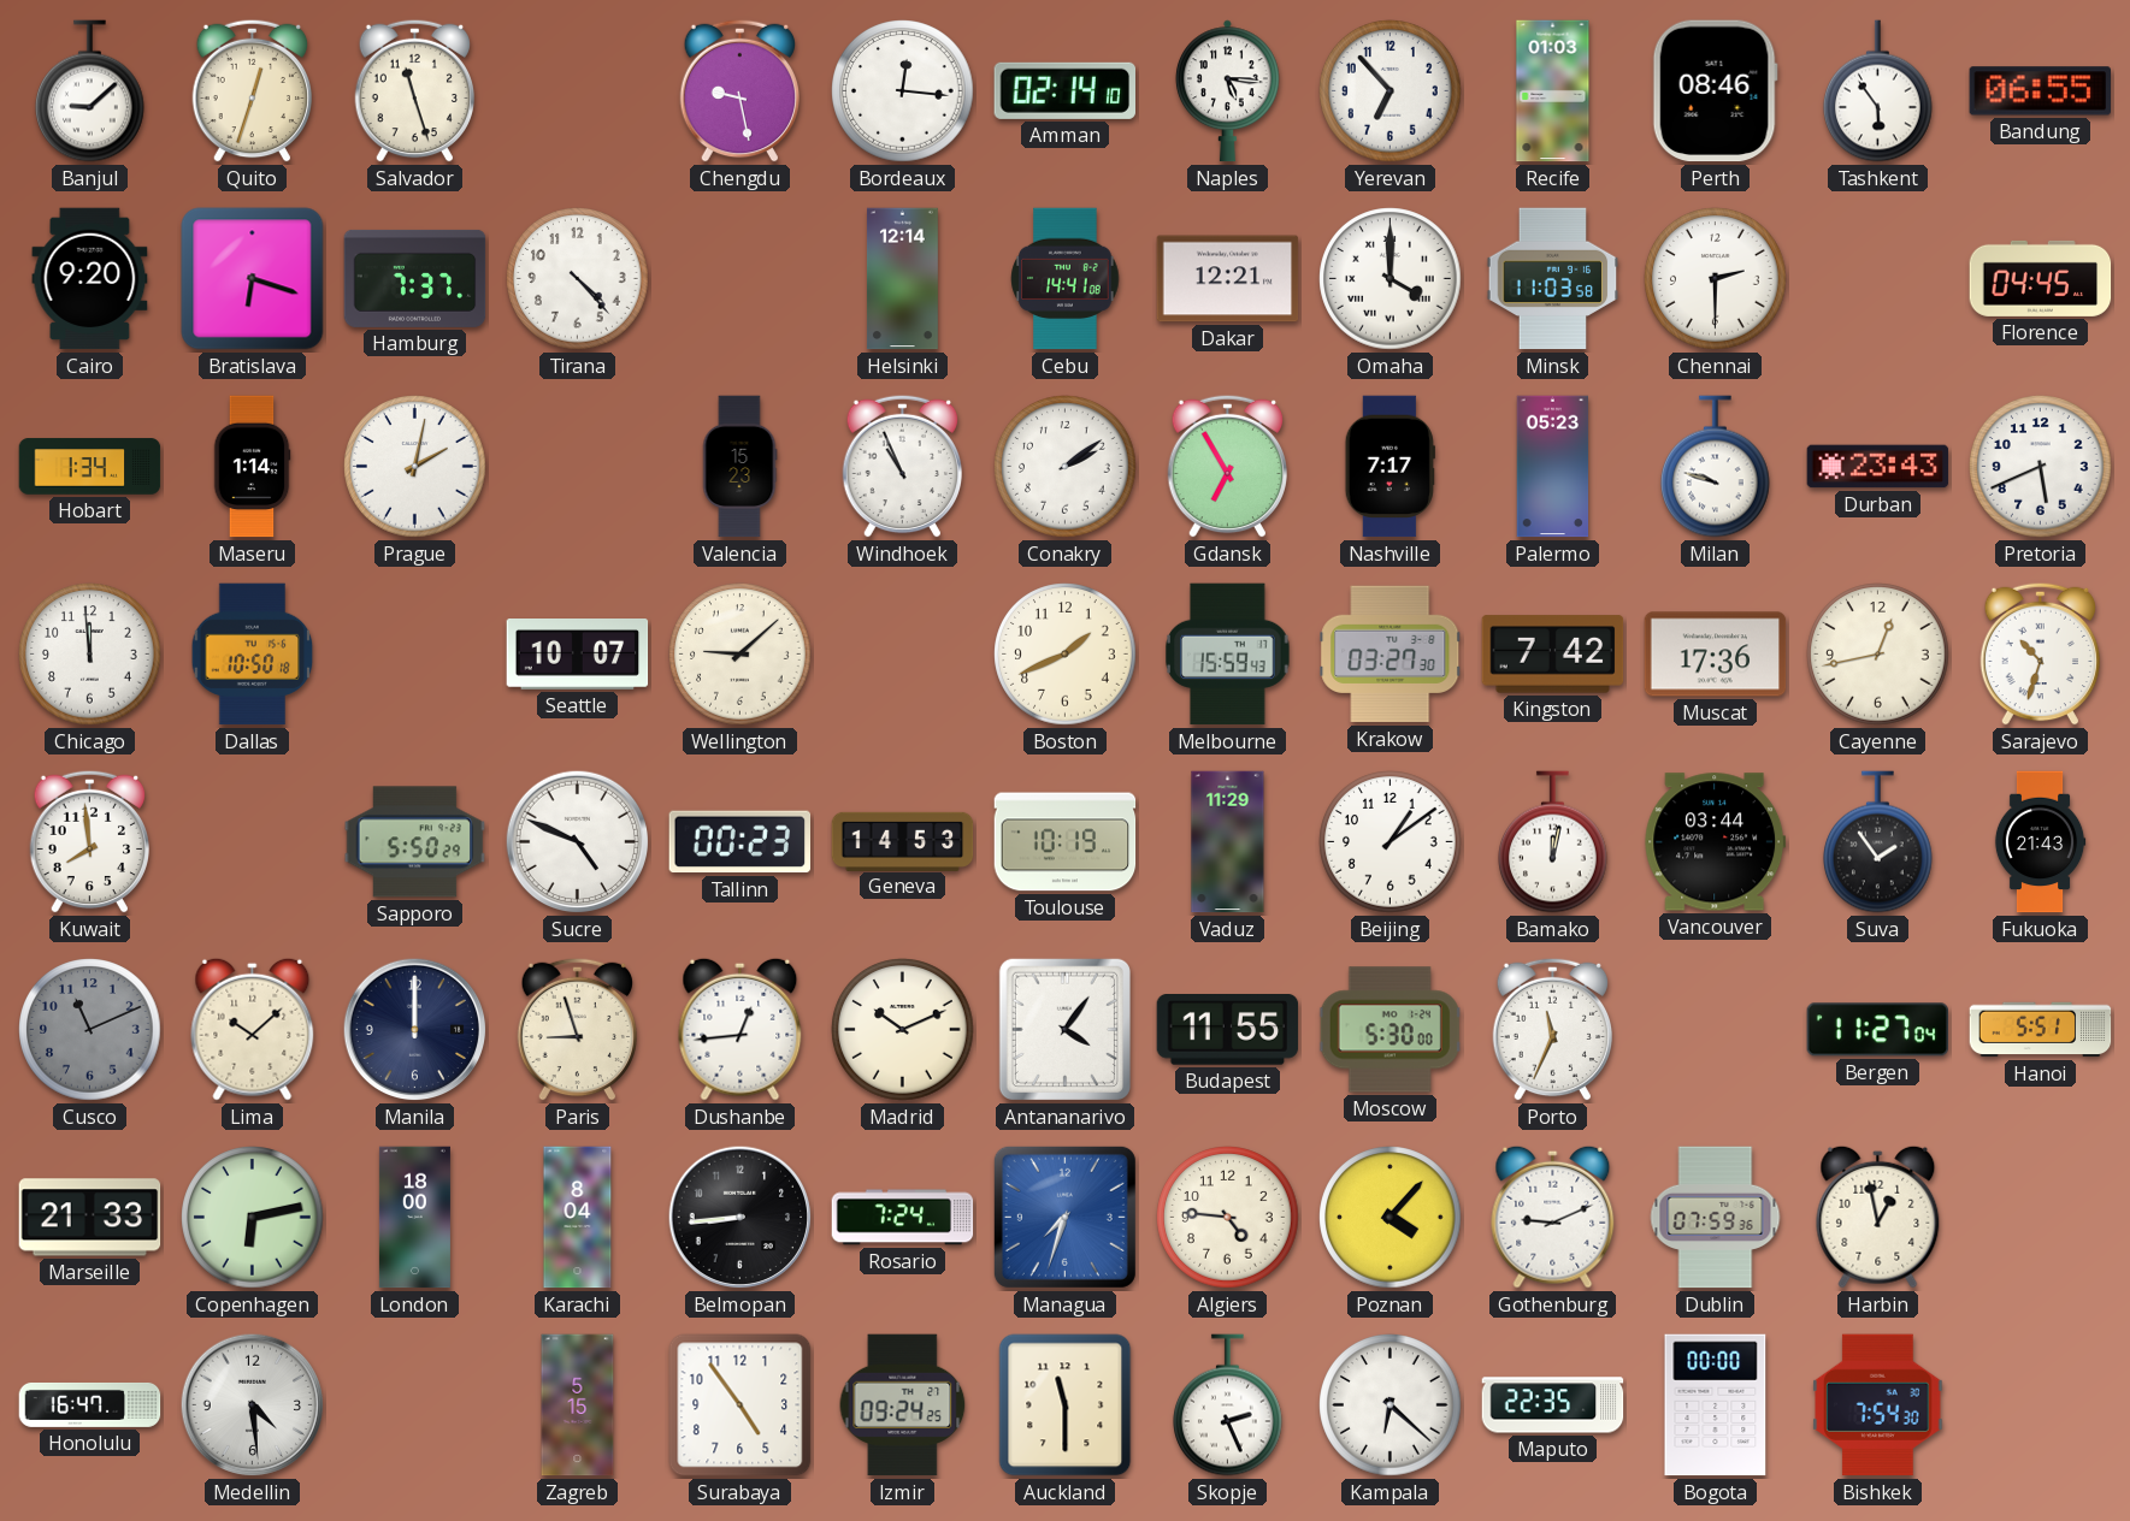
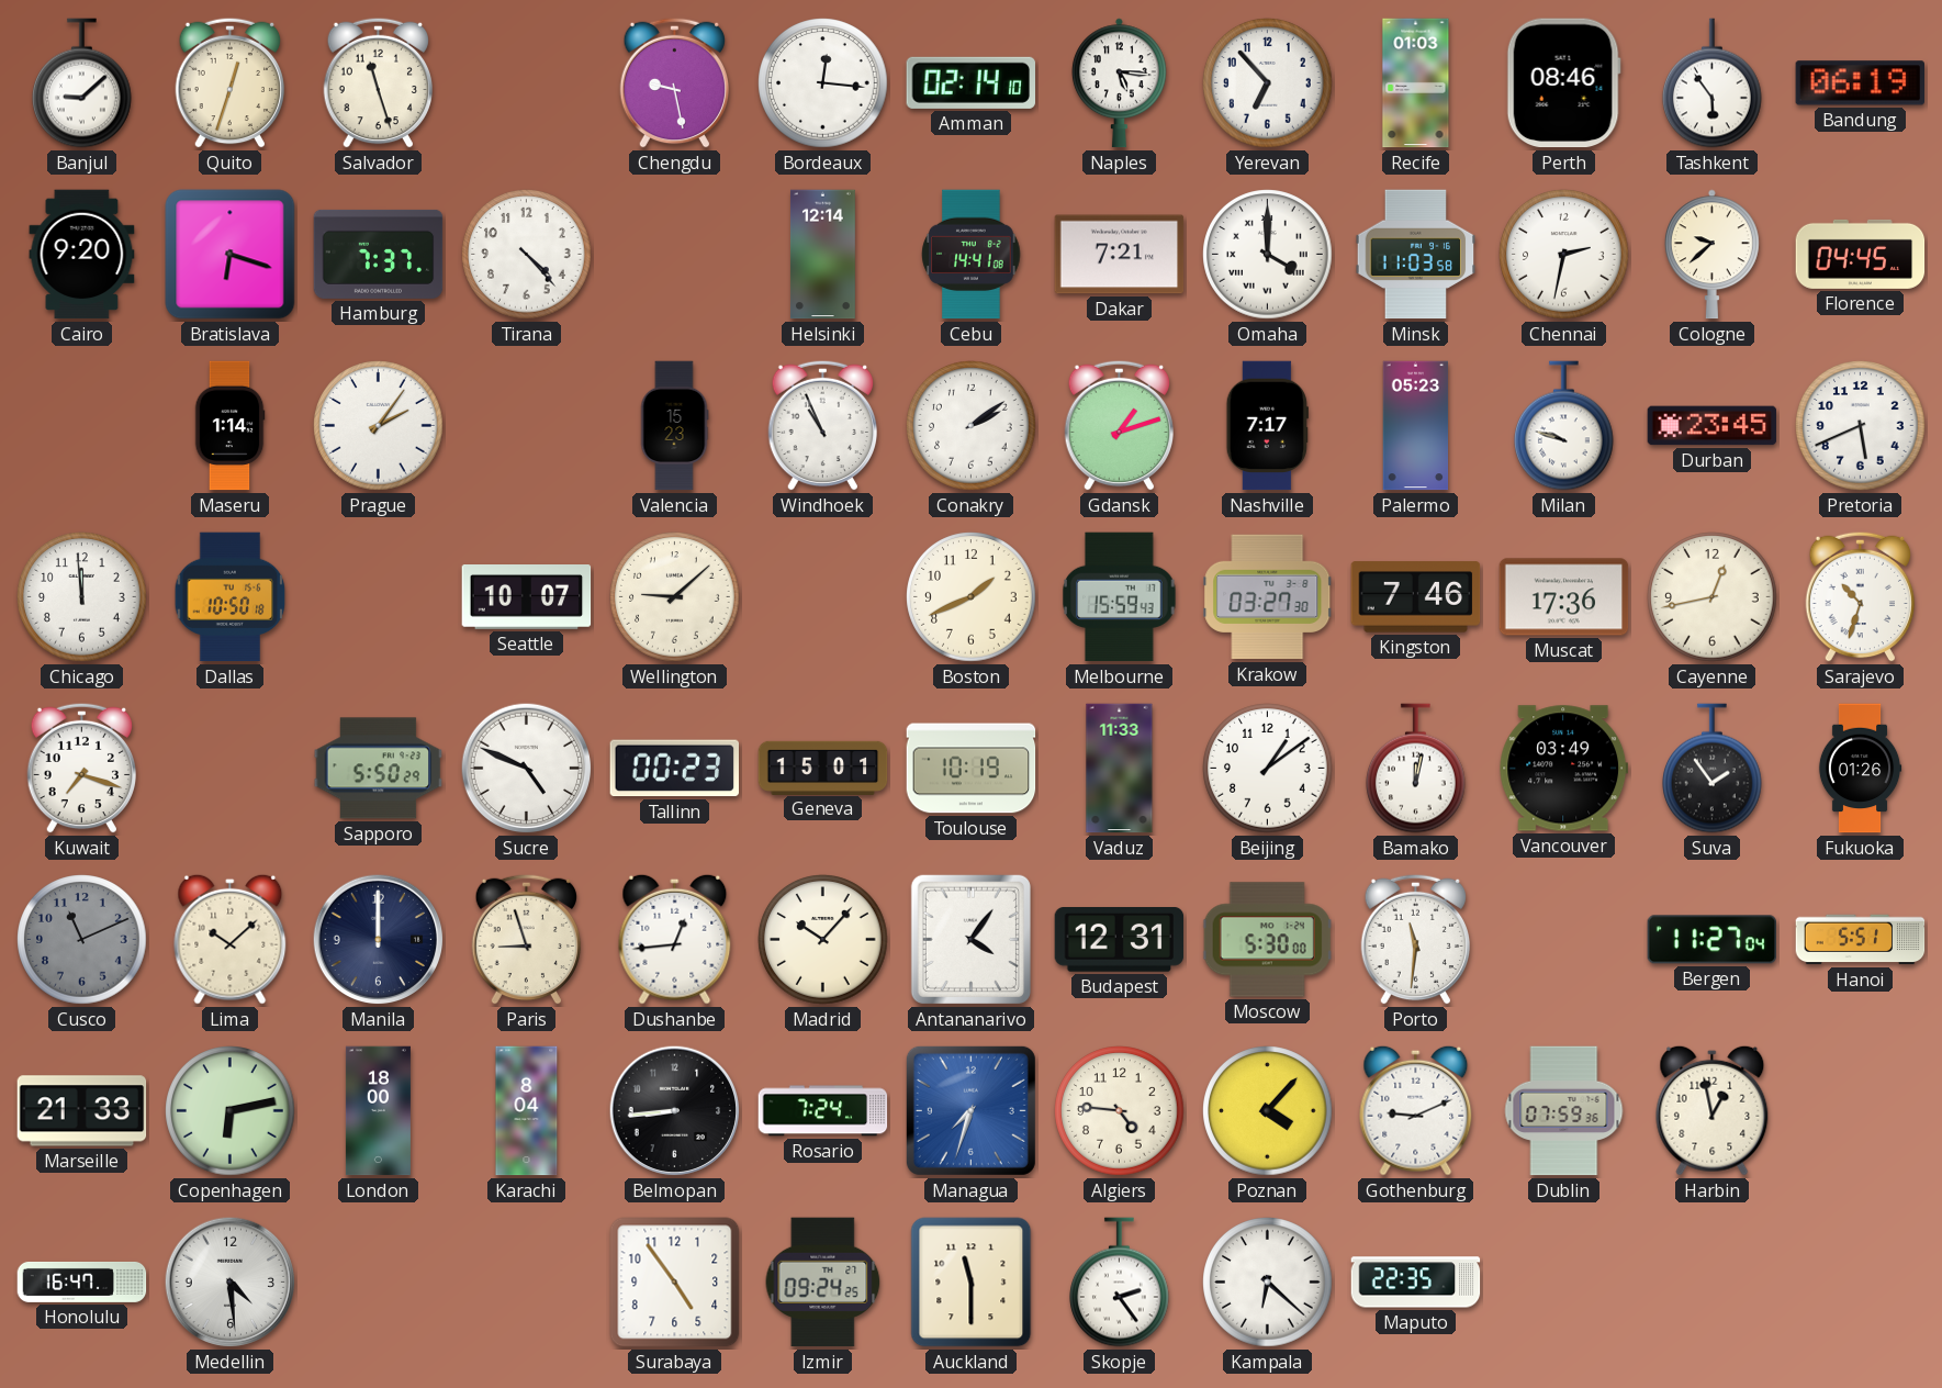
Bandung: 06:55 -> 06:19
Dakar: 12:21 -> 7:21
Chennai: 2:30 -> 2:32
Cologne: none -> 9:38
Hobart: 1:34 -> none
Prague: 2:02 -> 2:06
Gdansk: 6:55 -> 1:12
Durban: 23:43 -> 23:45
Kingston: 7:42 -> 7:46
Kuwait: 7:59 -> 7:18
Geneva: 14:53 -> 15:01
Vaduz: 11:29 -> 11:33
Vancouver: 03:44 -> 03:49
Fukuoka: 21:43 -> 01:26
Madrid: 10:11 -> 10:07
Budapest: 11:55 -> 12:31
Porto: 11:34 -> 11:31
Zagreb: 5:15 -> none
Skopje: 2:26 -> 2:24
Bogota: 00:00 -> none
Bishkek: 7:54 -> none
